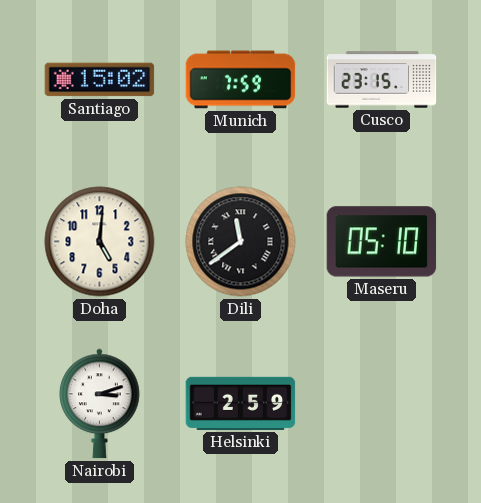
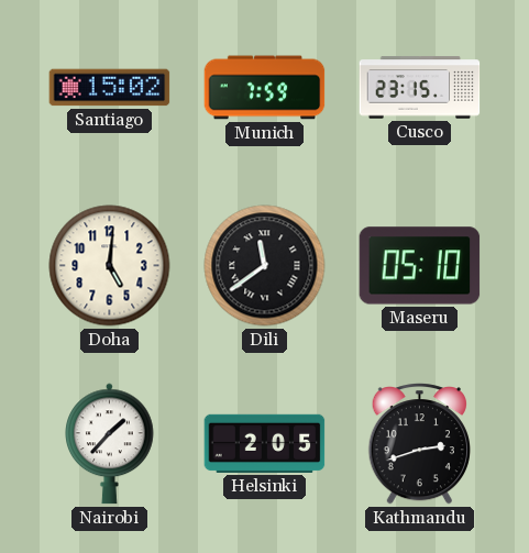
Nairobi: 3:12 -> 1:37
Helsinki: 2:59 -> 2:05
Kathmandu: none -> 2:42
